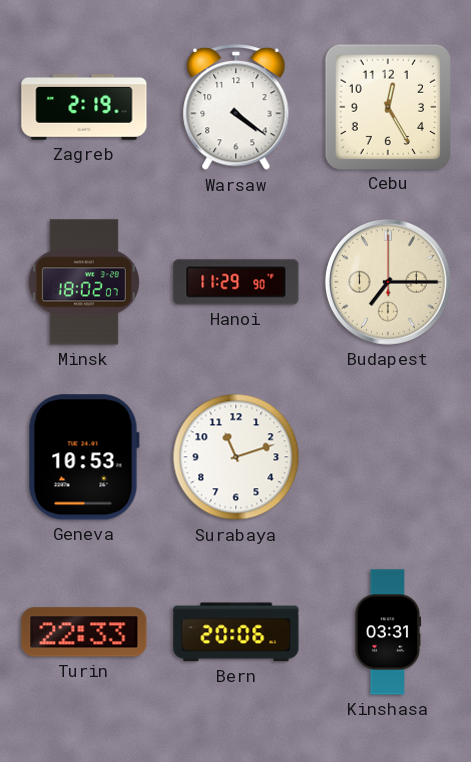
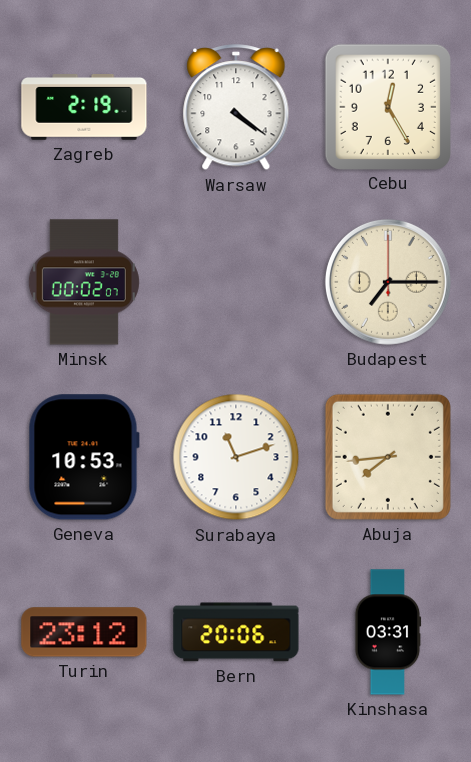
Minsk: 18:02 -> 00:02
Hanoi: 11:29 -> none
Abuja: none -> 7:44
Turin: 22:33 -> 23:12
